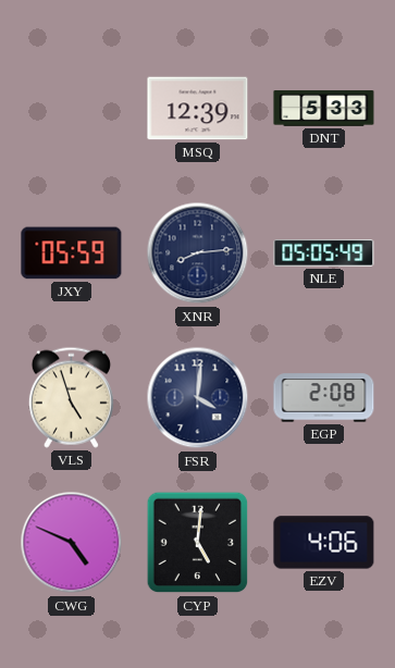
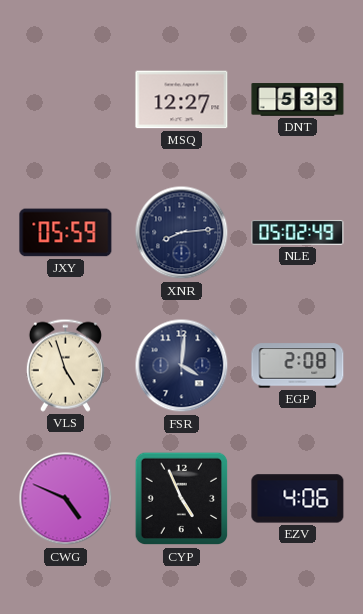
MSQ: 12:39 -> 12:27
NLE: 05:05 -> 05:02
CYP: 5:01 -> 4:56
